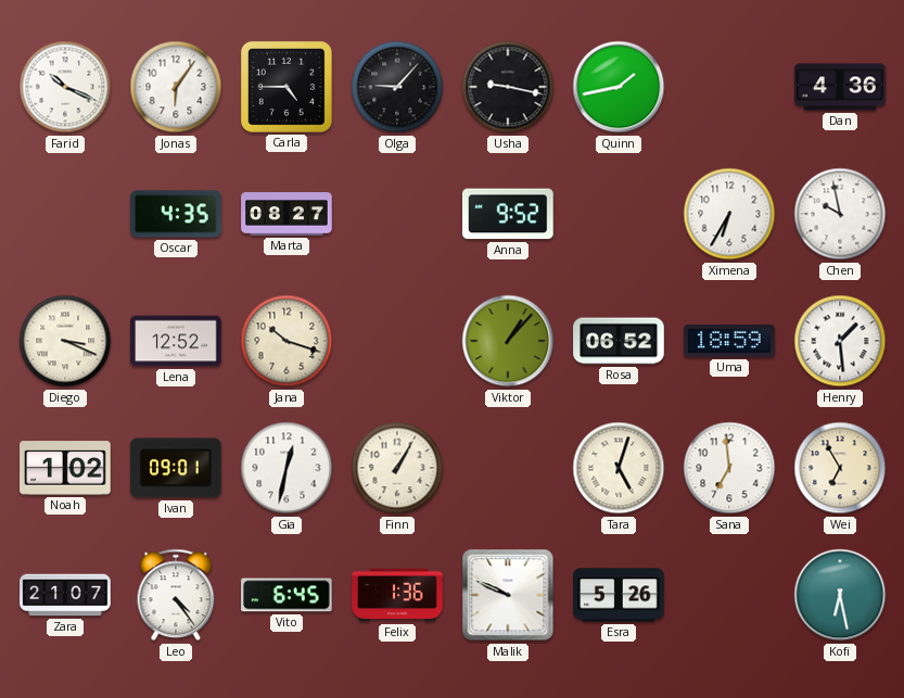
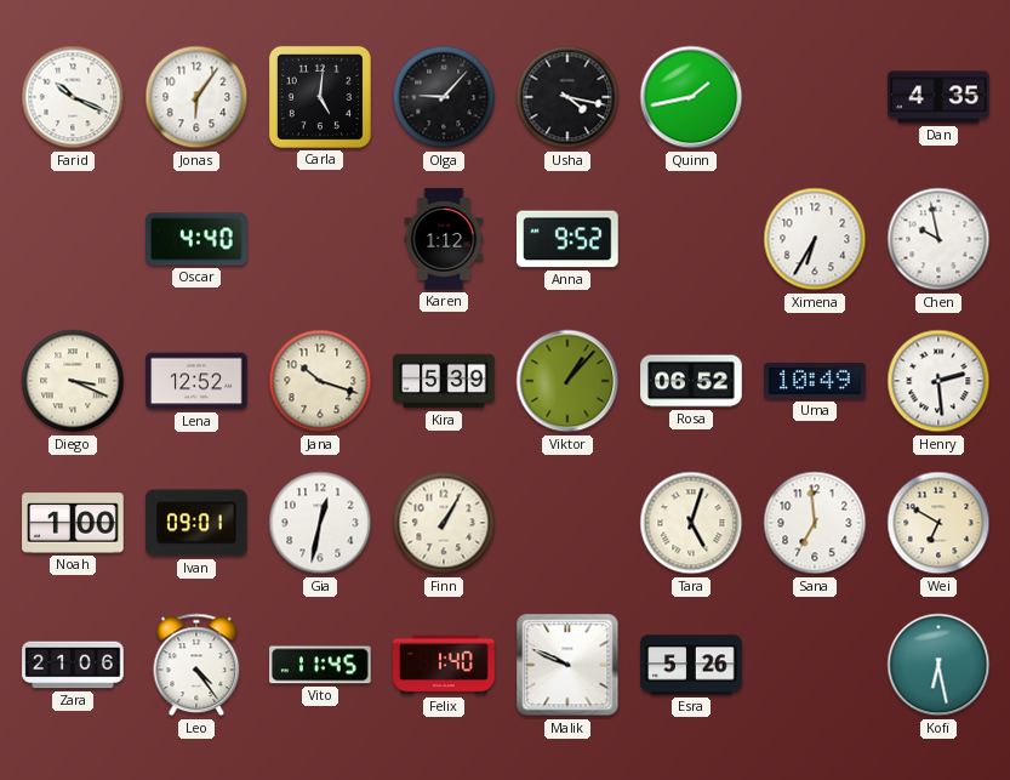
Carla: 4:45 -> 5:01
Usha: 9:17 -> 4:17
Dan: 4:36 -> 4:35
Oscar: 4:35 -> 4:40
Marta: 08:27 -> none
Karen: none -> 1:12
Kira: none -> 5:39
Uma: 18:59 -> 10:49
Henry: 1:29 -> 2:29
Noah: 1:02 -> 1:00
Wei: 6:55 -> 6:50
Zara: 21:07 -> 21:06
Vito: 6:45 -> 11:45
Felix: 1:36 -> 1:40
